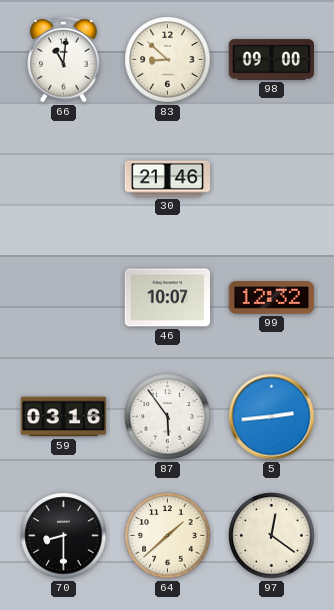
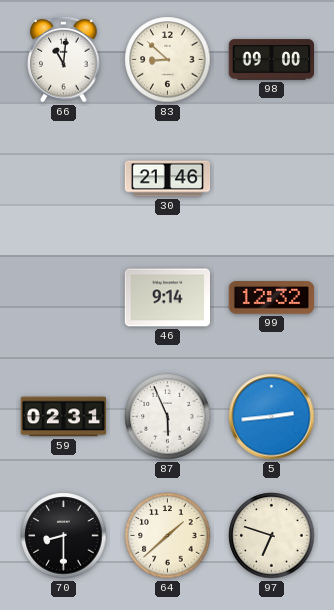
46: 10:07 -> 9:14
59: 03:16 -> 02:31
87: 5:54 -> 5:56
97: 12:21 -> 6:48
